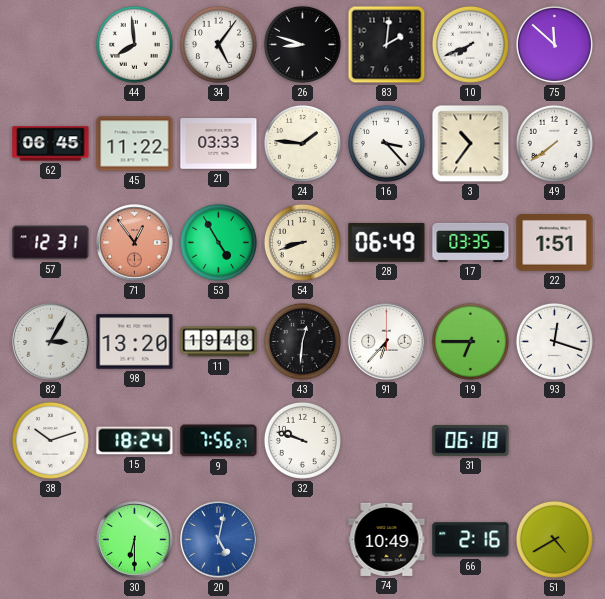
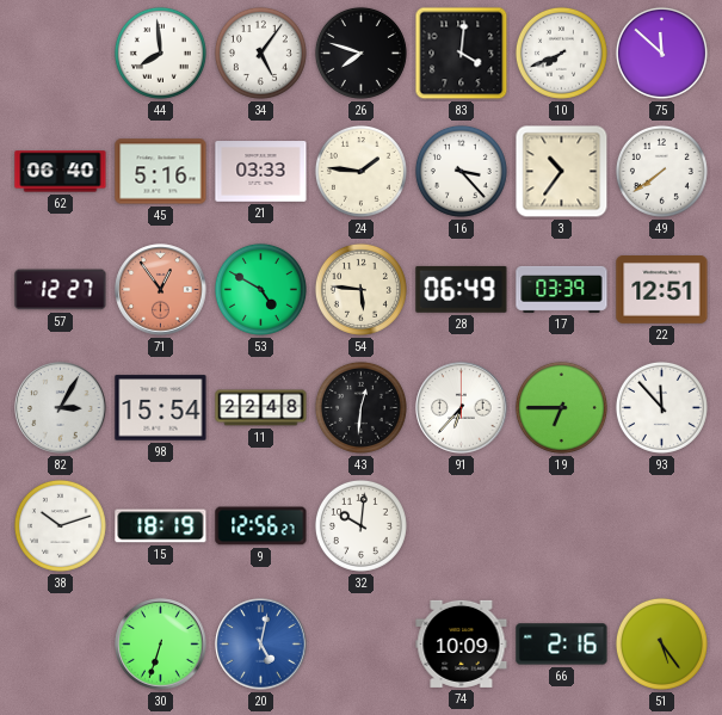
26: 8:48 -> 7:48
83: 2:01 -> 4:01
62: 06:45 -> 06:40
45: 11:22 -> 5:16
57: 12:31 -> 12:27
53: 4:55 -> 4:50
54: 8:42 -> 5:46
17: 03:35 -> 03:39
22: 1:51 -> 12:51
98: 13:20 -> 15:54
11: 19:48 -> 22:48
93: 12:18 -> 11:53
15: 18:24 -> 18:19
9: 7:56 -> 12:56
32: 9:48 -> 10:01
31: 06:18 -> none
30: 6:30 -> 6:33
74: 10:49 -> 10:09
51: 4:40 -> 5:24
